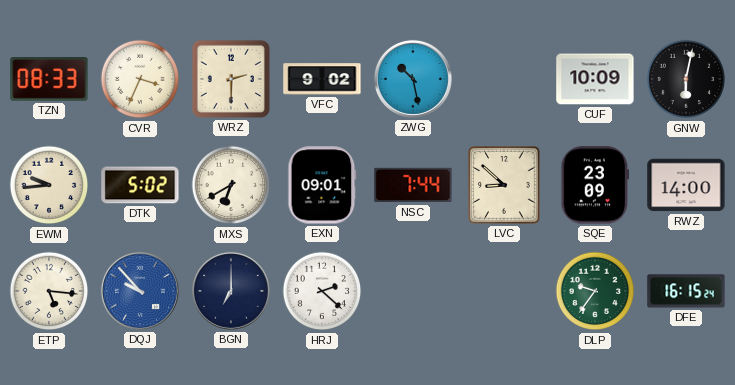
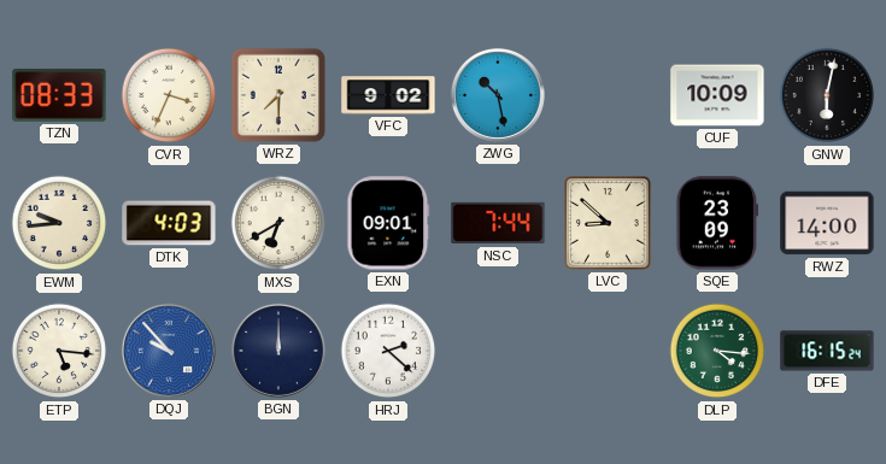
WRZ: 2:30 -> 7:30
DTK: 5:02 -> 4:03
BGN: 7:00 -> 12:00
DLP: 9:36 -> 4:16
